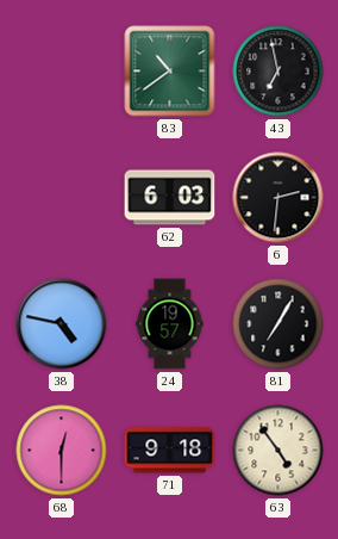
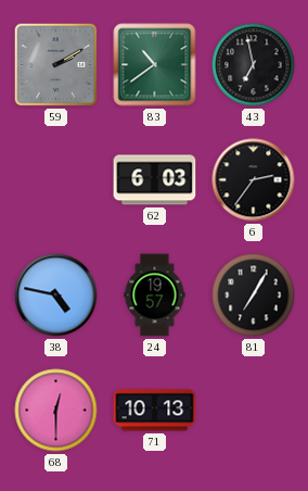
59: none -> 2:10
6: 2:31 -> 2:36
71: 9:18 -> 10:13
63: 4:54 -> none
